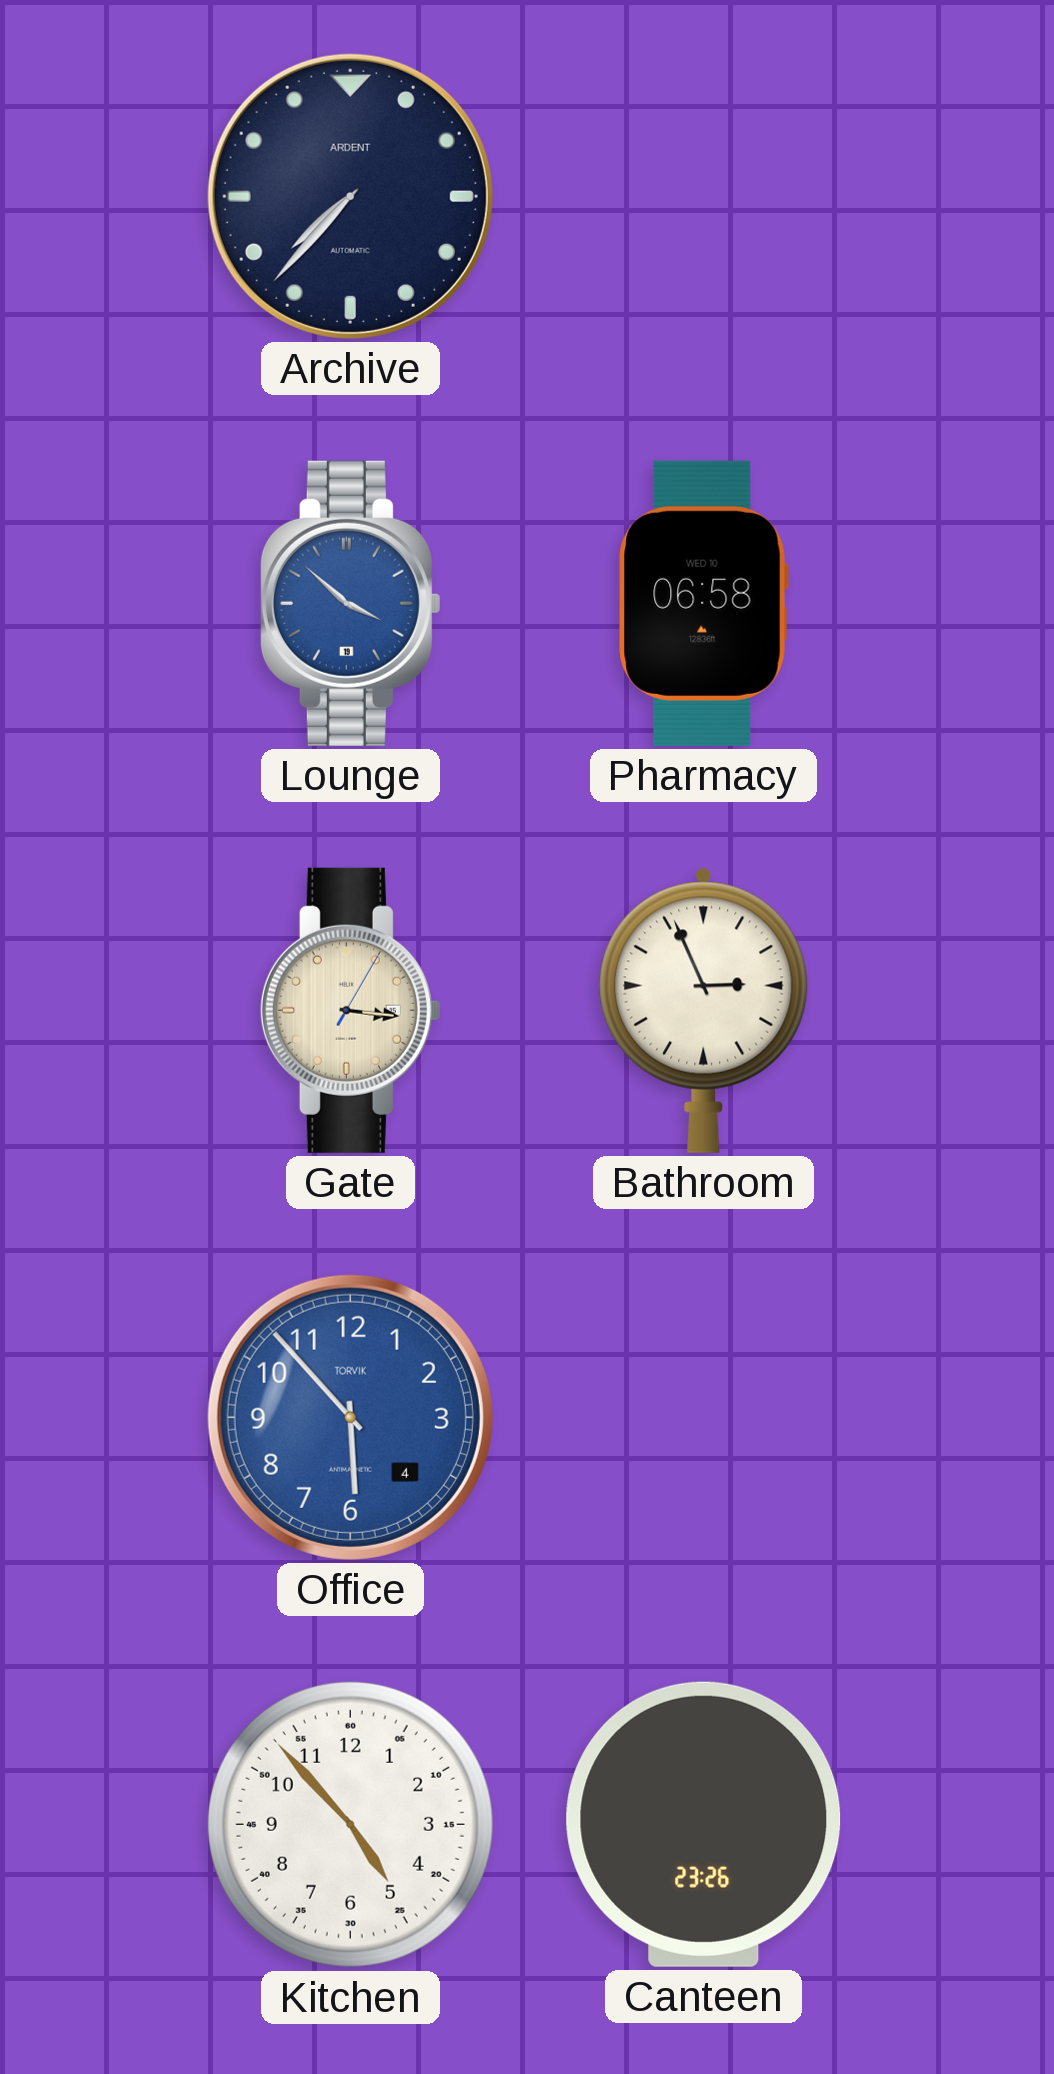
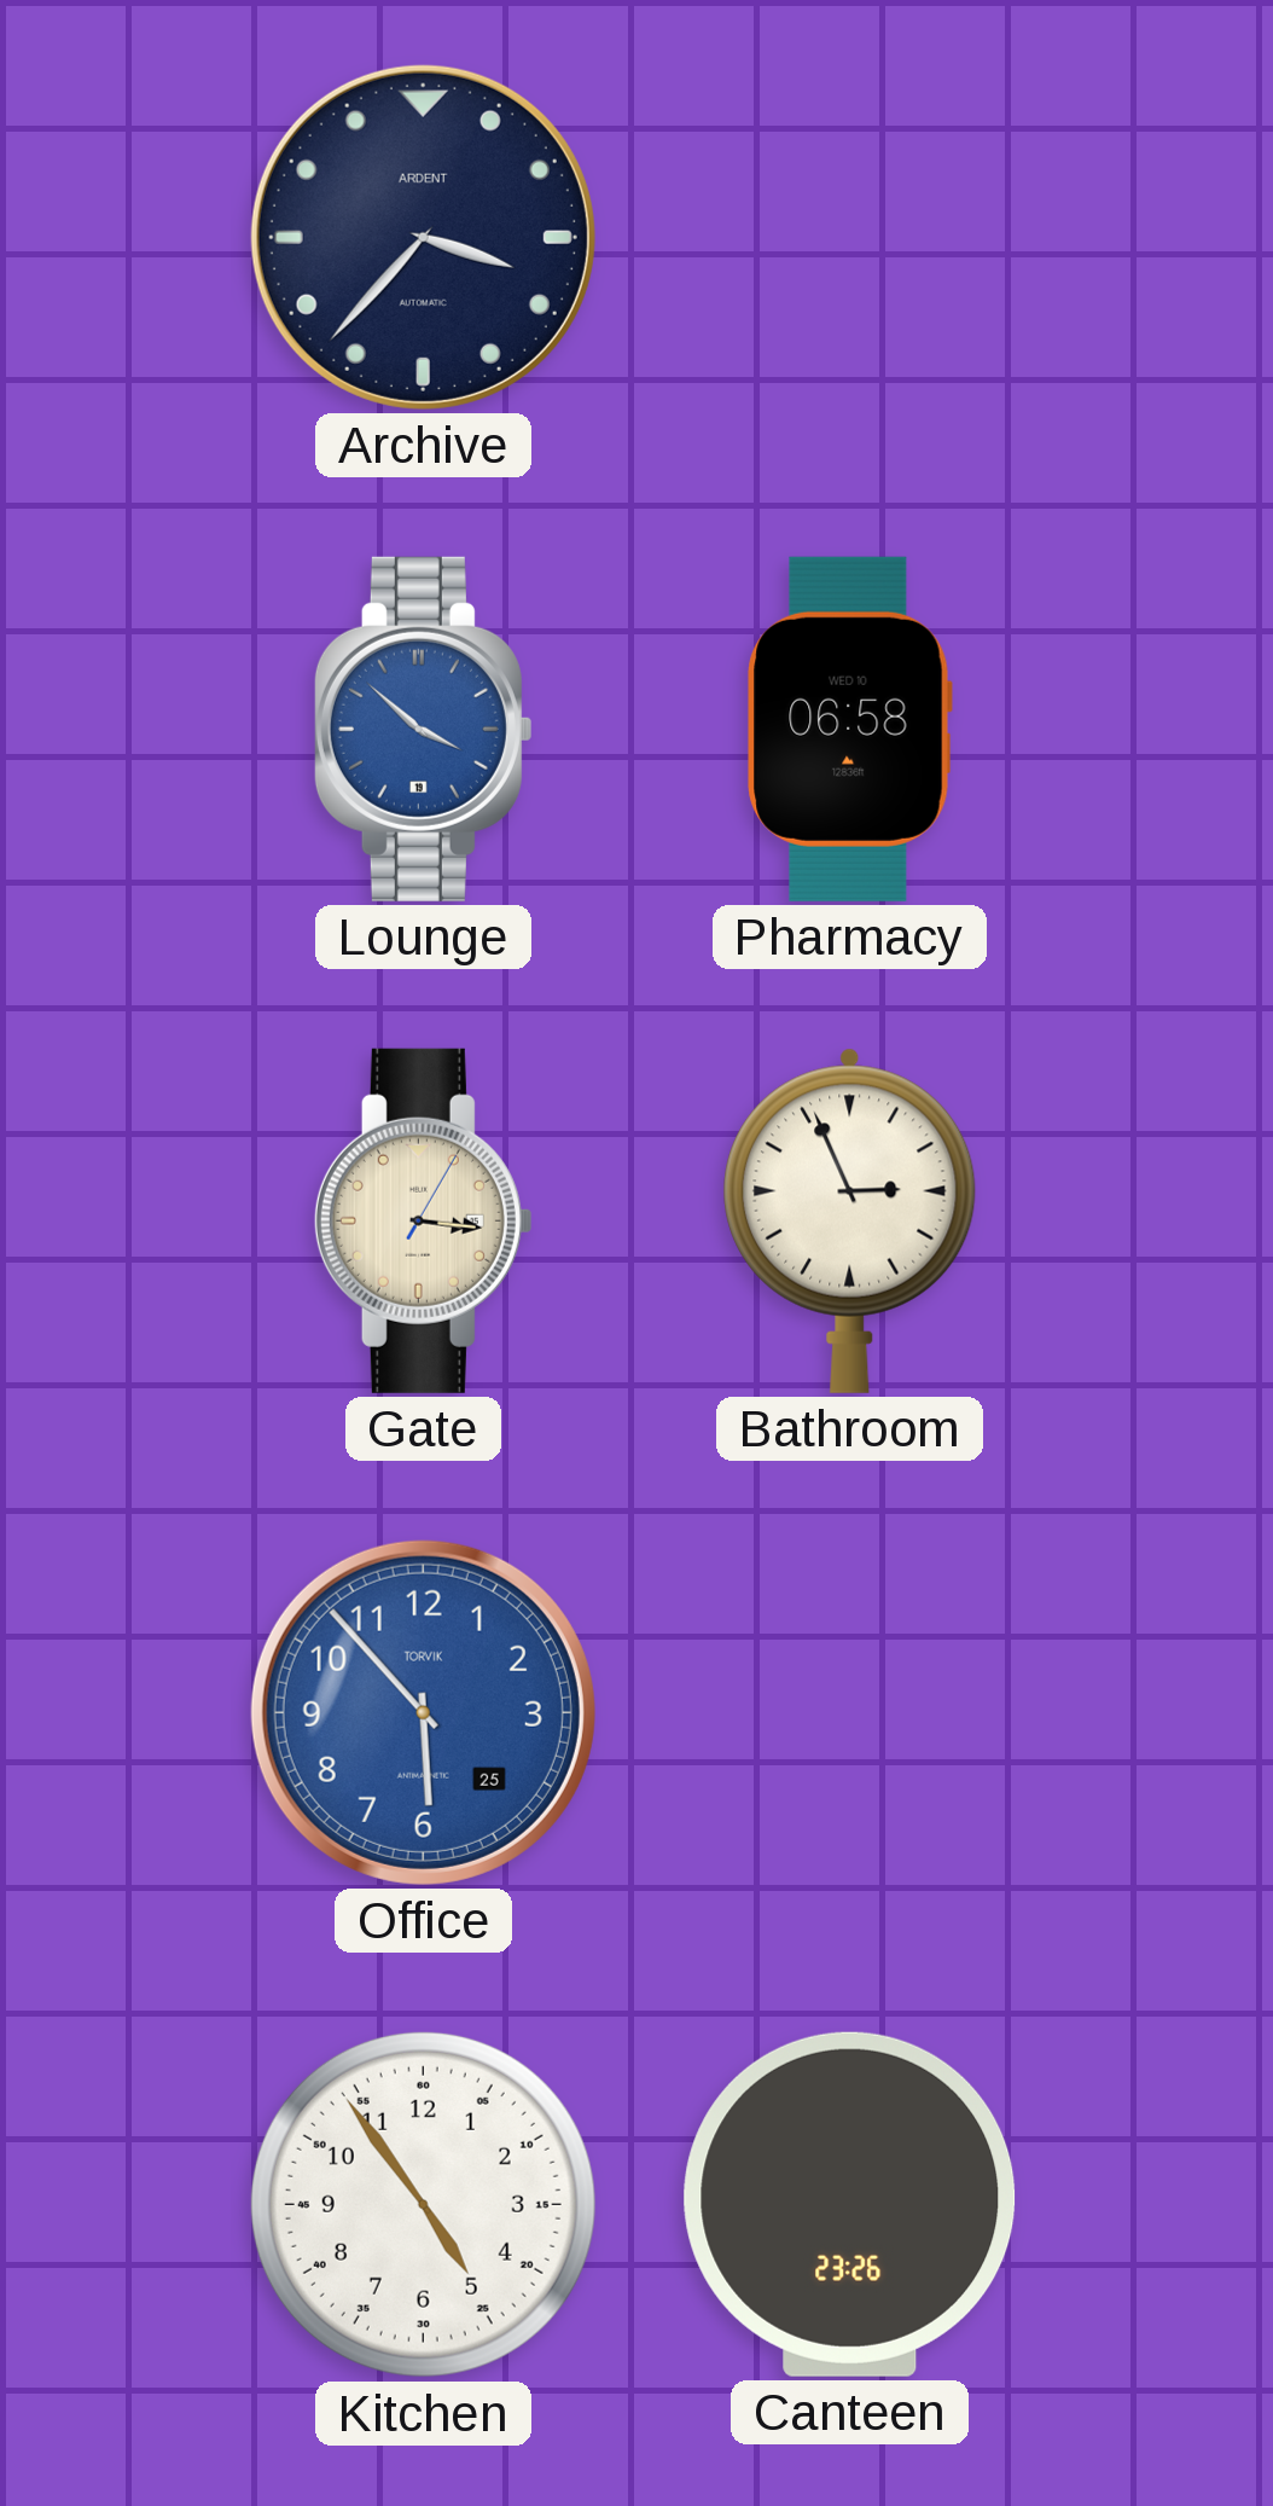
Archive: 7:37 -> 3:37
Office date: 4 -> 25
Kitchen: 4:53 -> 4:54
